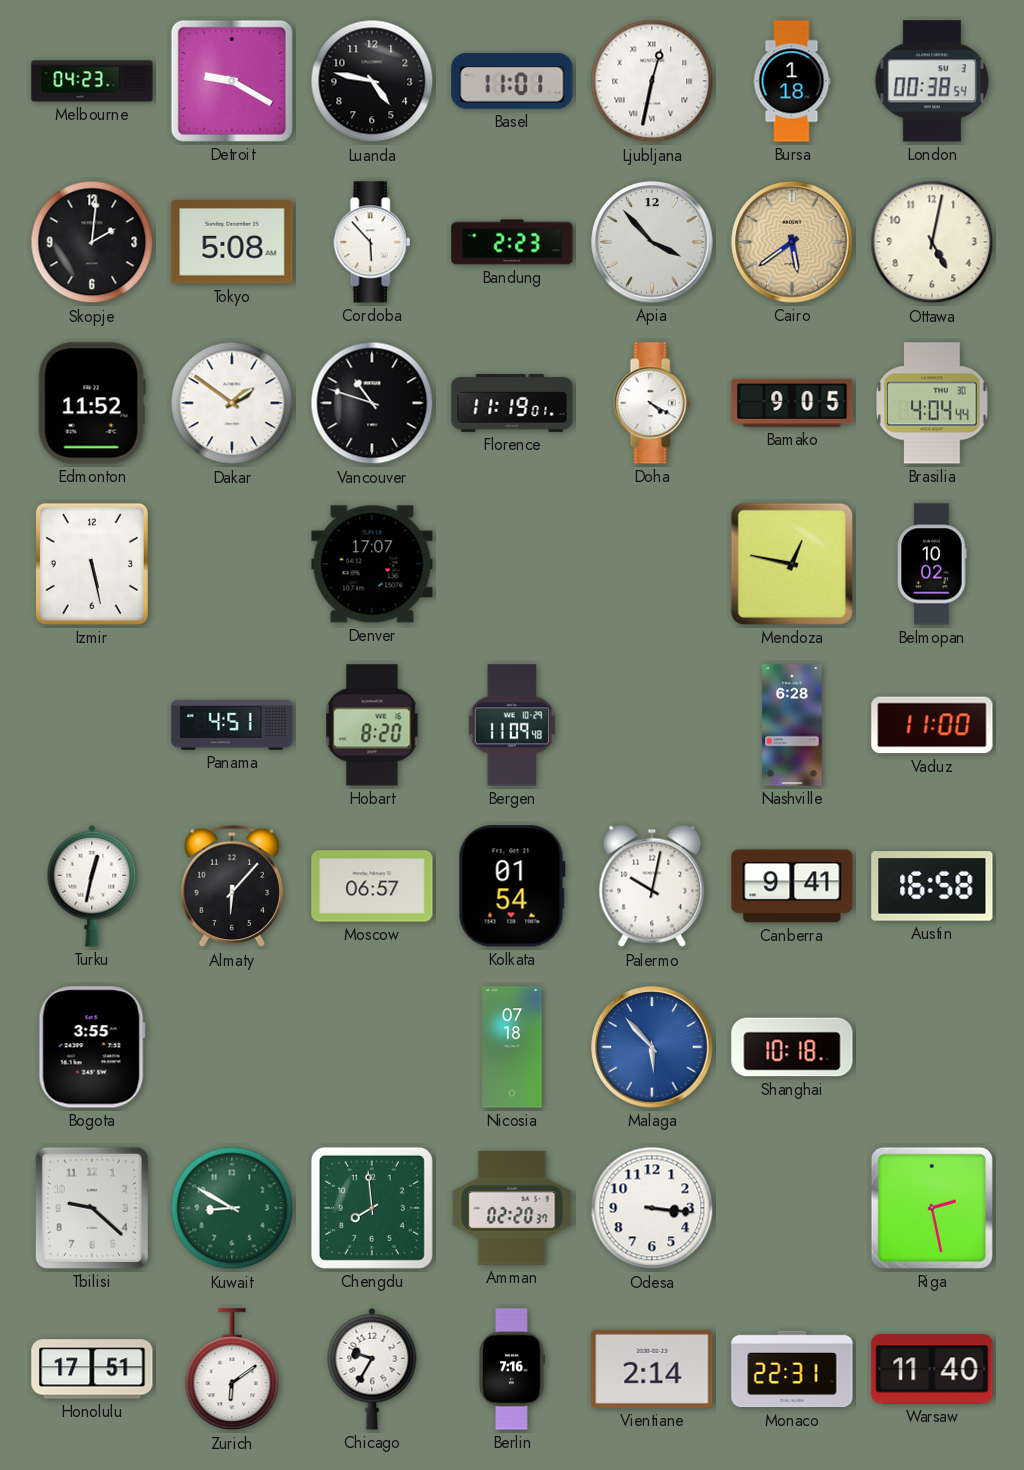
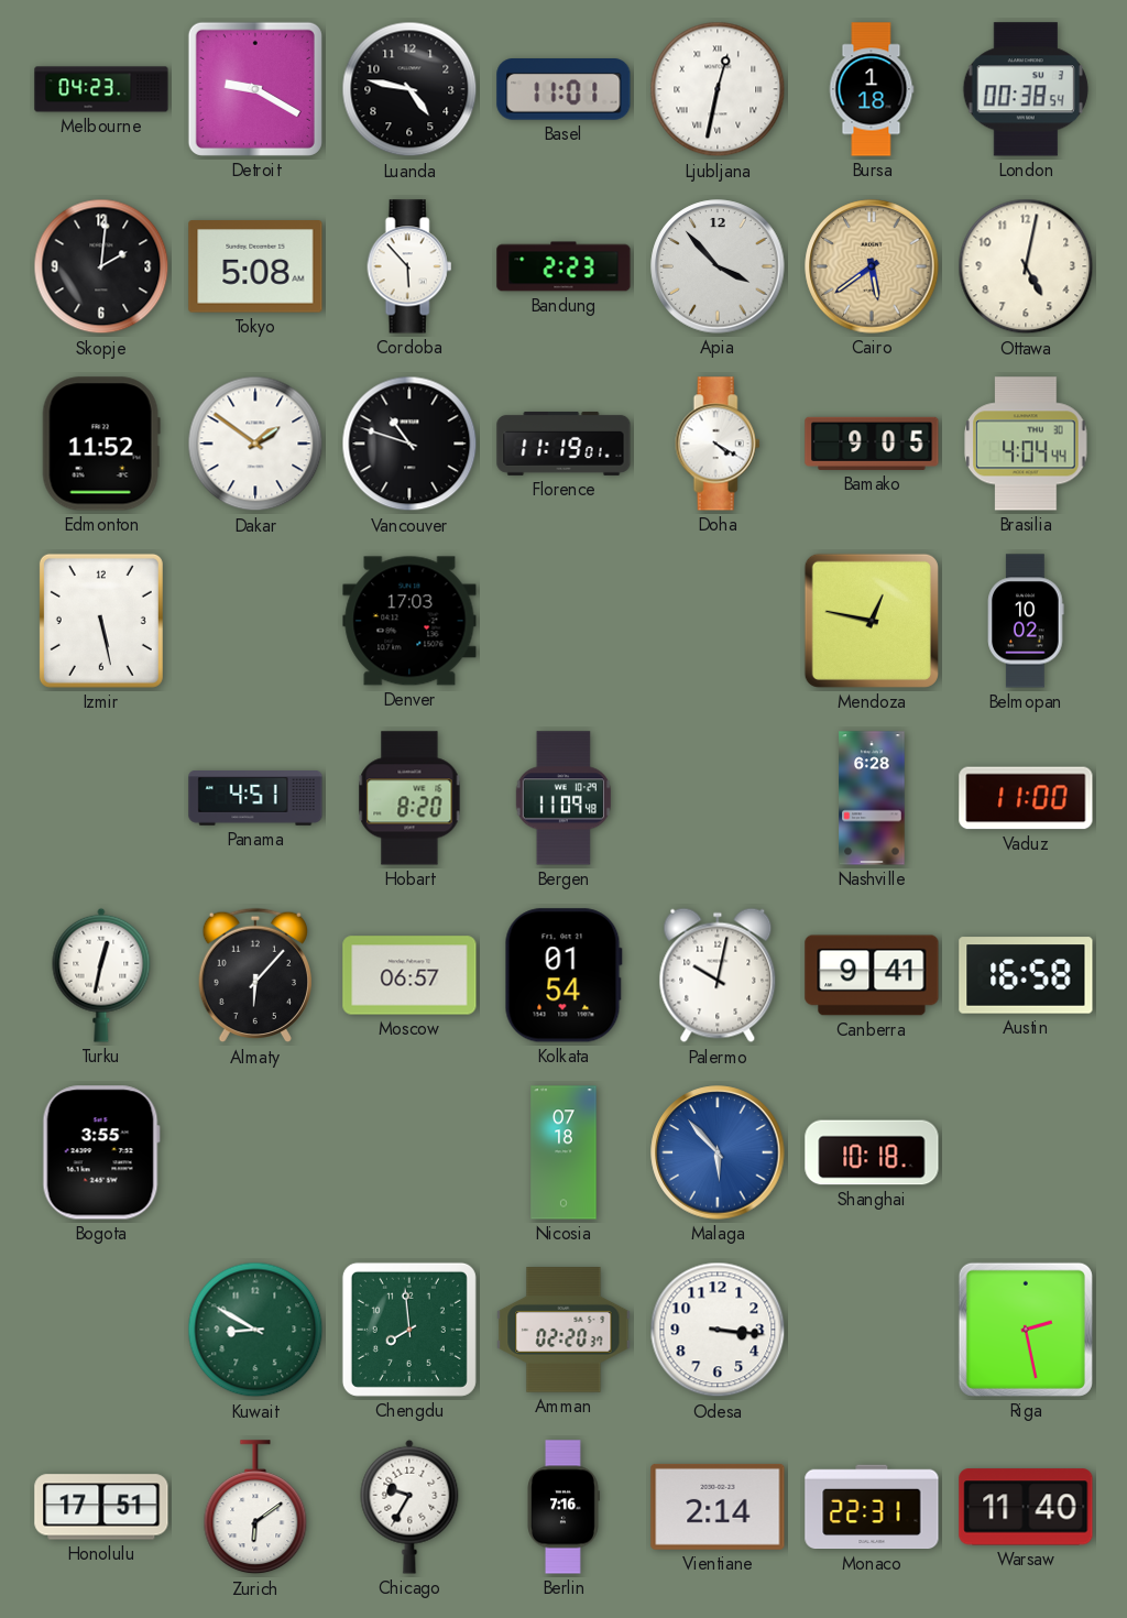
Denver: 17:07 -> 17:03
Tbilisi: 9:22 -> none
